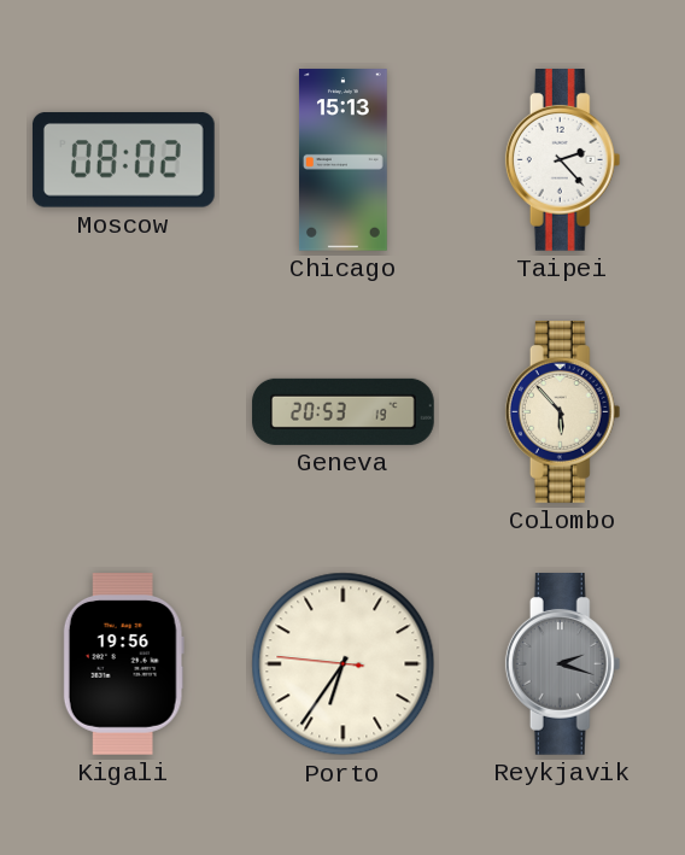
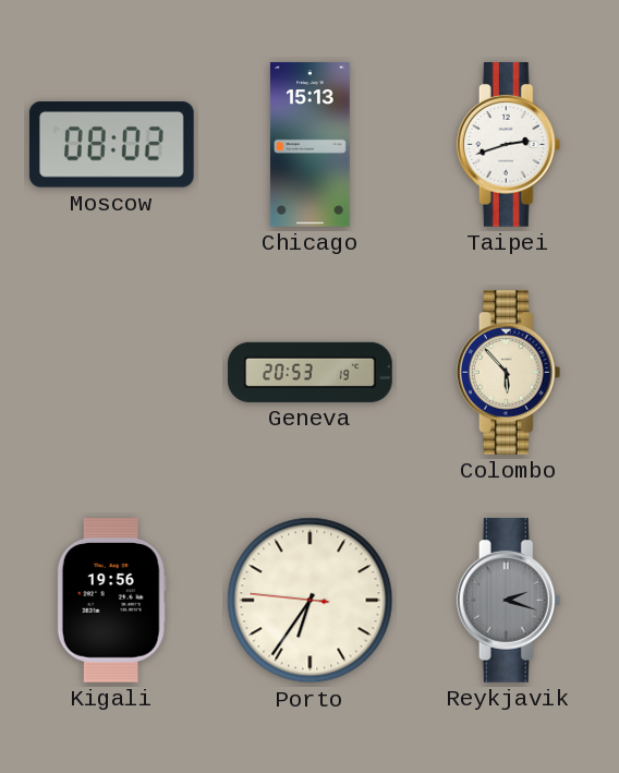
Taipei: 2:23 -> 2:42
